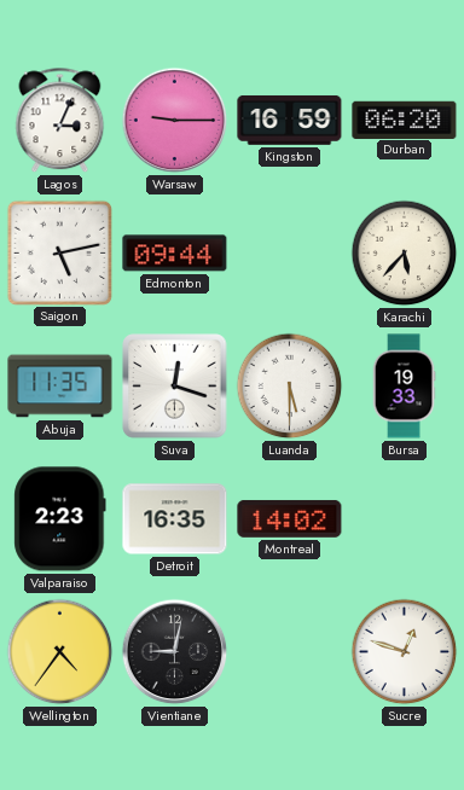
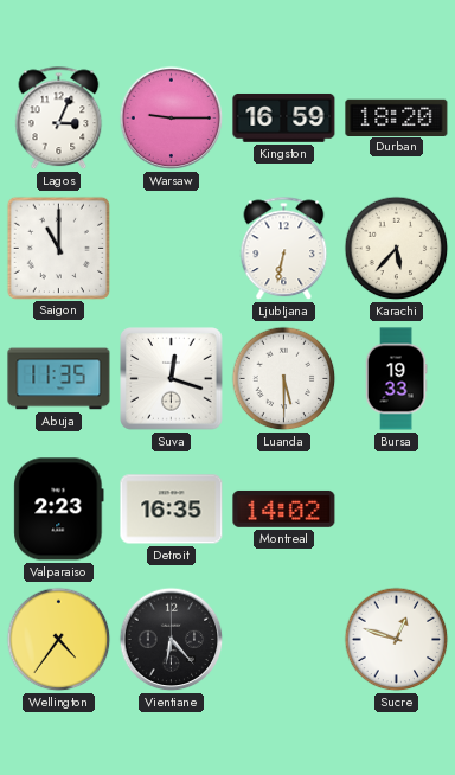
Durban: 06:20 -> 18:20
Saigon: 5:13 -> 11:00
Edmonton: 09:44 -> none
Ljubljana: none -> 6:32
Vientiane: 9:02 -> 6:23
